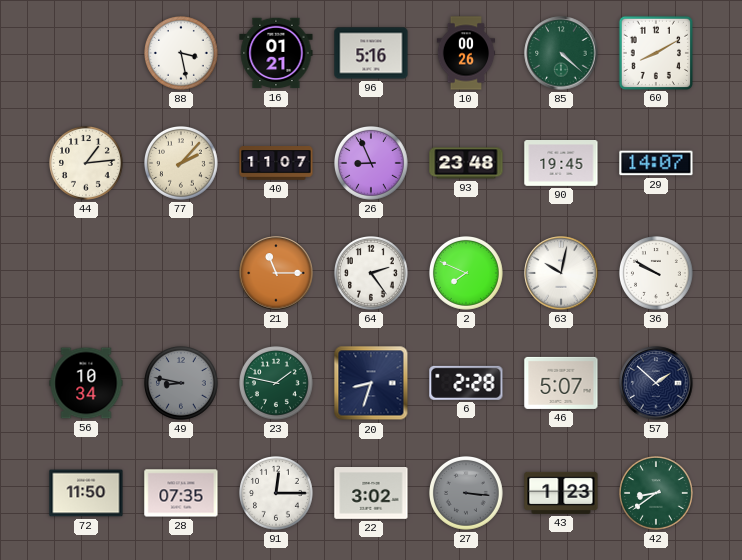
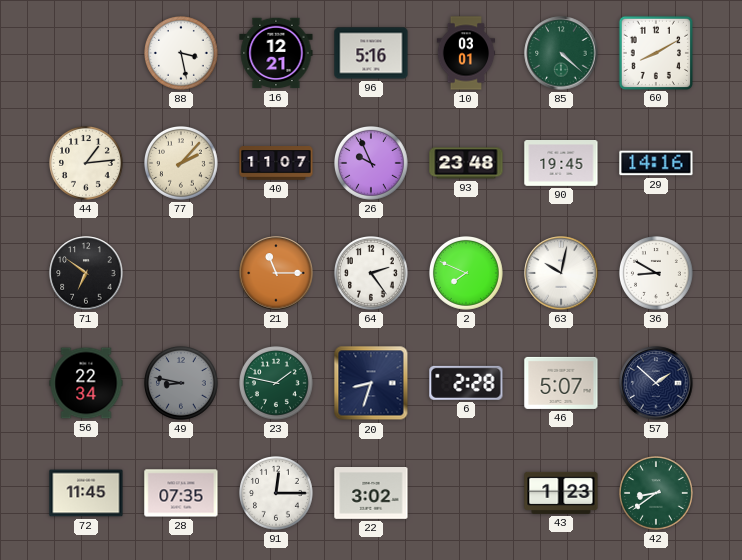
16: 01:21 -> 12:21
10: 00:26 -> 03:01
26: 8:56 -> 9:56
29: 14:07 -> 14:16
71: none -> 6:51
36: 9:50 -> 8:50
56: 10:34 -> 22:34
72: 11:50 -> 11:45
27: 3:16 -> none
